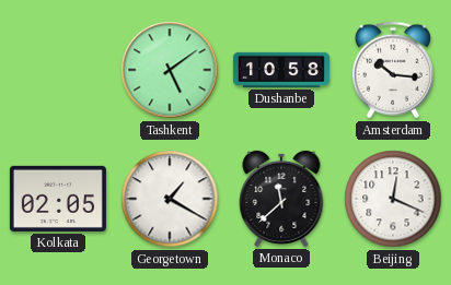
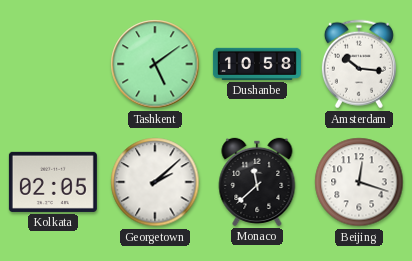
Georgetown: 1:20 -> 2:08
Beijing: 12:19 -> 12:18
